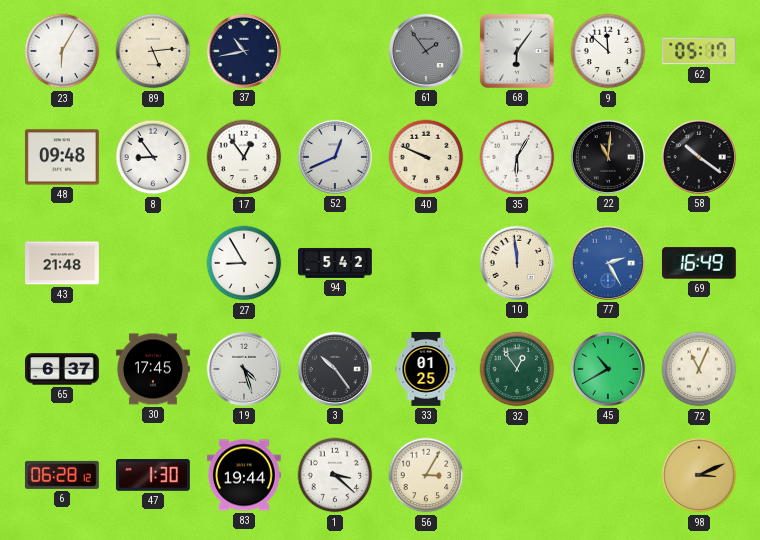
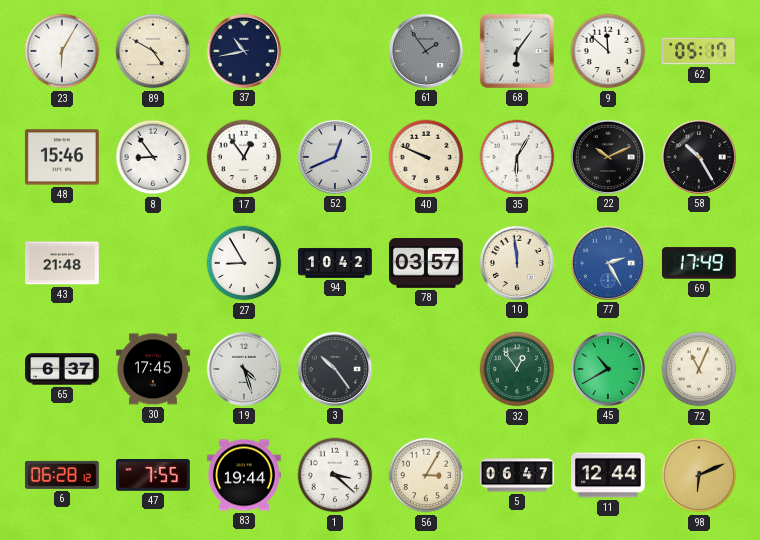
89: 5:14 -> 4:50
48: 09:48 -> 15:46
22: 11:01 -> 10:11
58: 10:21 -> 10:25
94: 5:42 -> 10:42
78: none -> 03:57
69: 16:49 -> 17:49
33: 01:25 -> none
47: 1:30 -> 7:55
5: none -> 06:47
11: none -> 12:44
98: 3:11 -> 6:11
